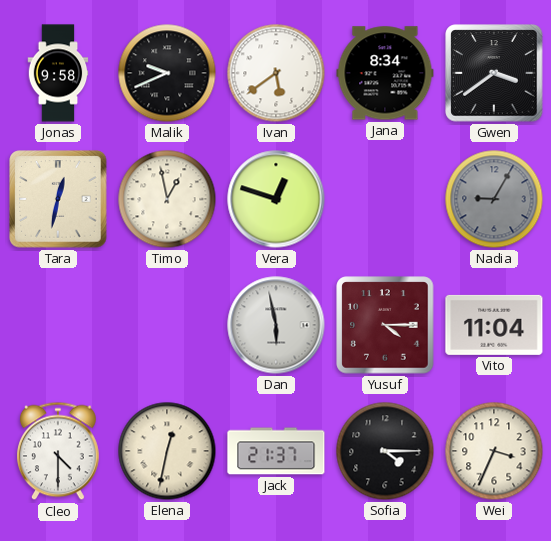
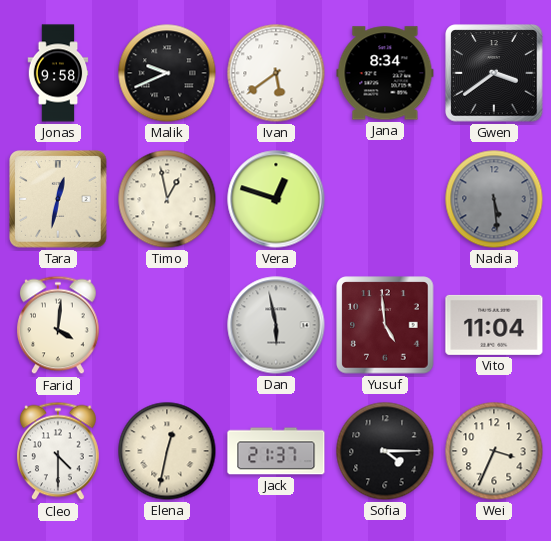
Nadia: 9:05 -> 5:29
Farid: none -> 4:01
Yusuf: 4:15 -> 4:59
